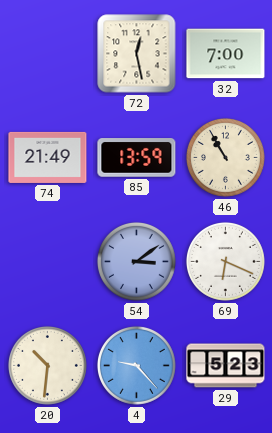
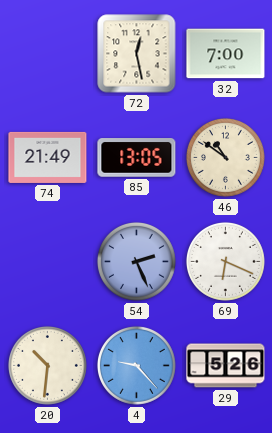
85: 13:59 -> 13:05
46: 10:55 -> 10:51
54: 3:09 -> 2:26
29: 5:23 -> 5:26
